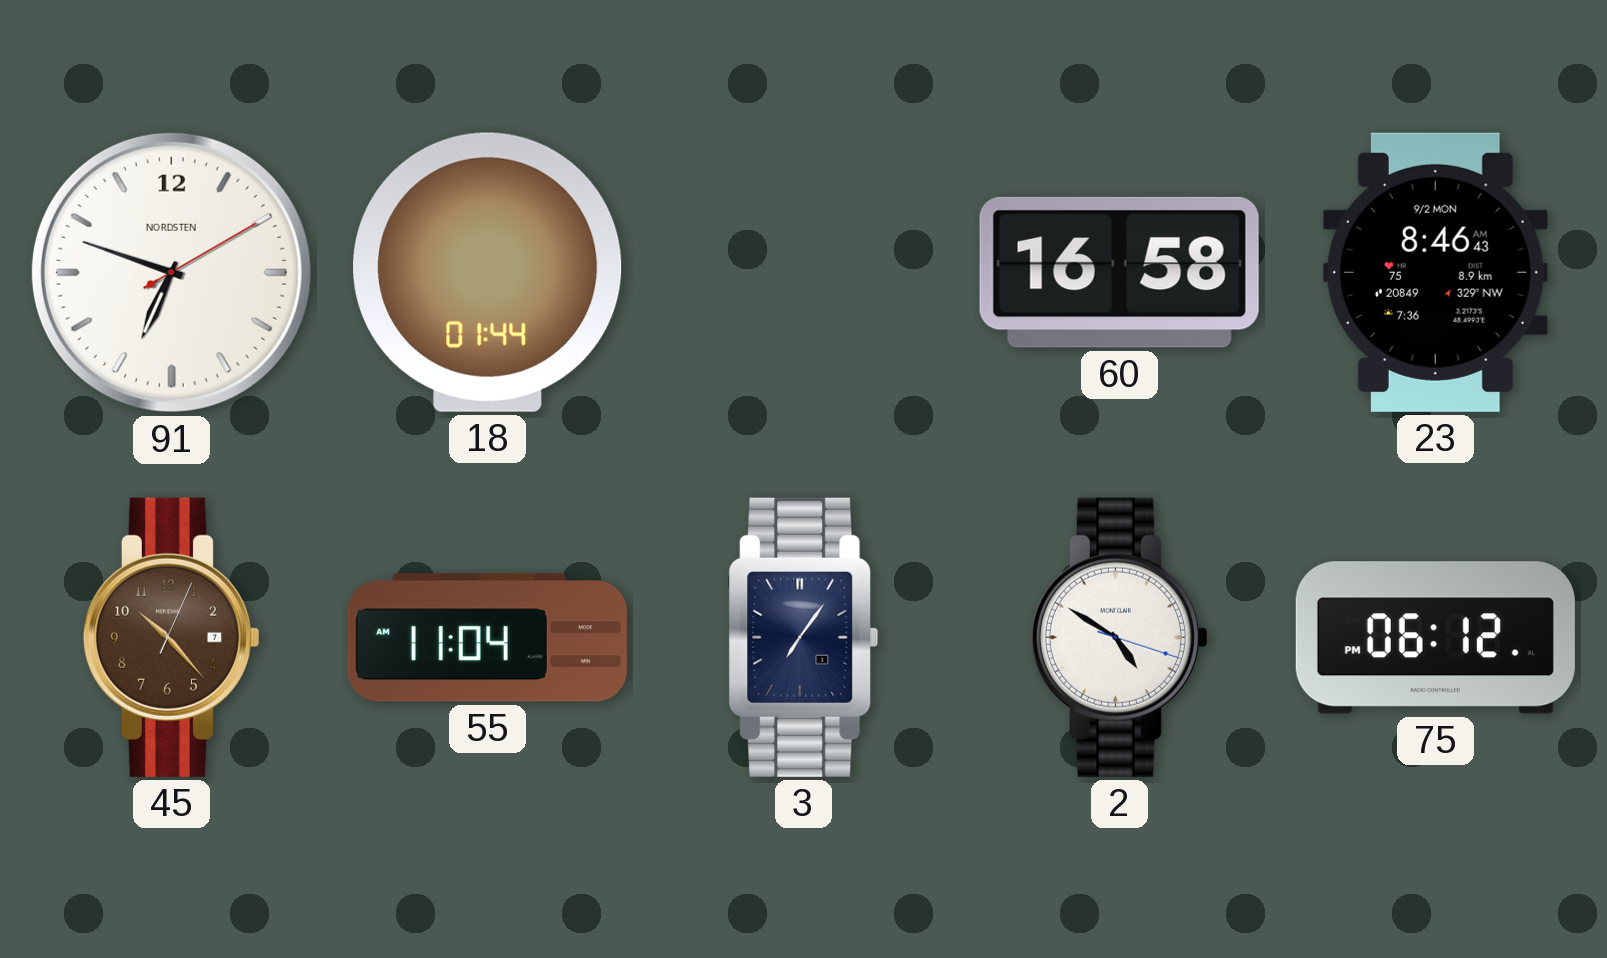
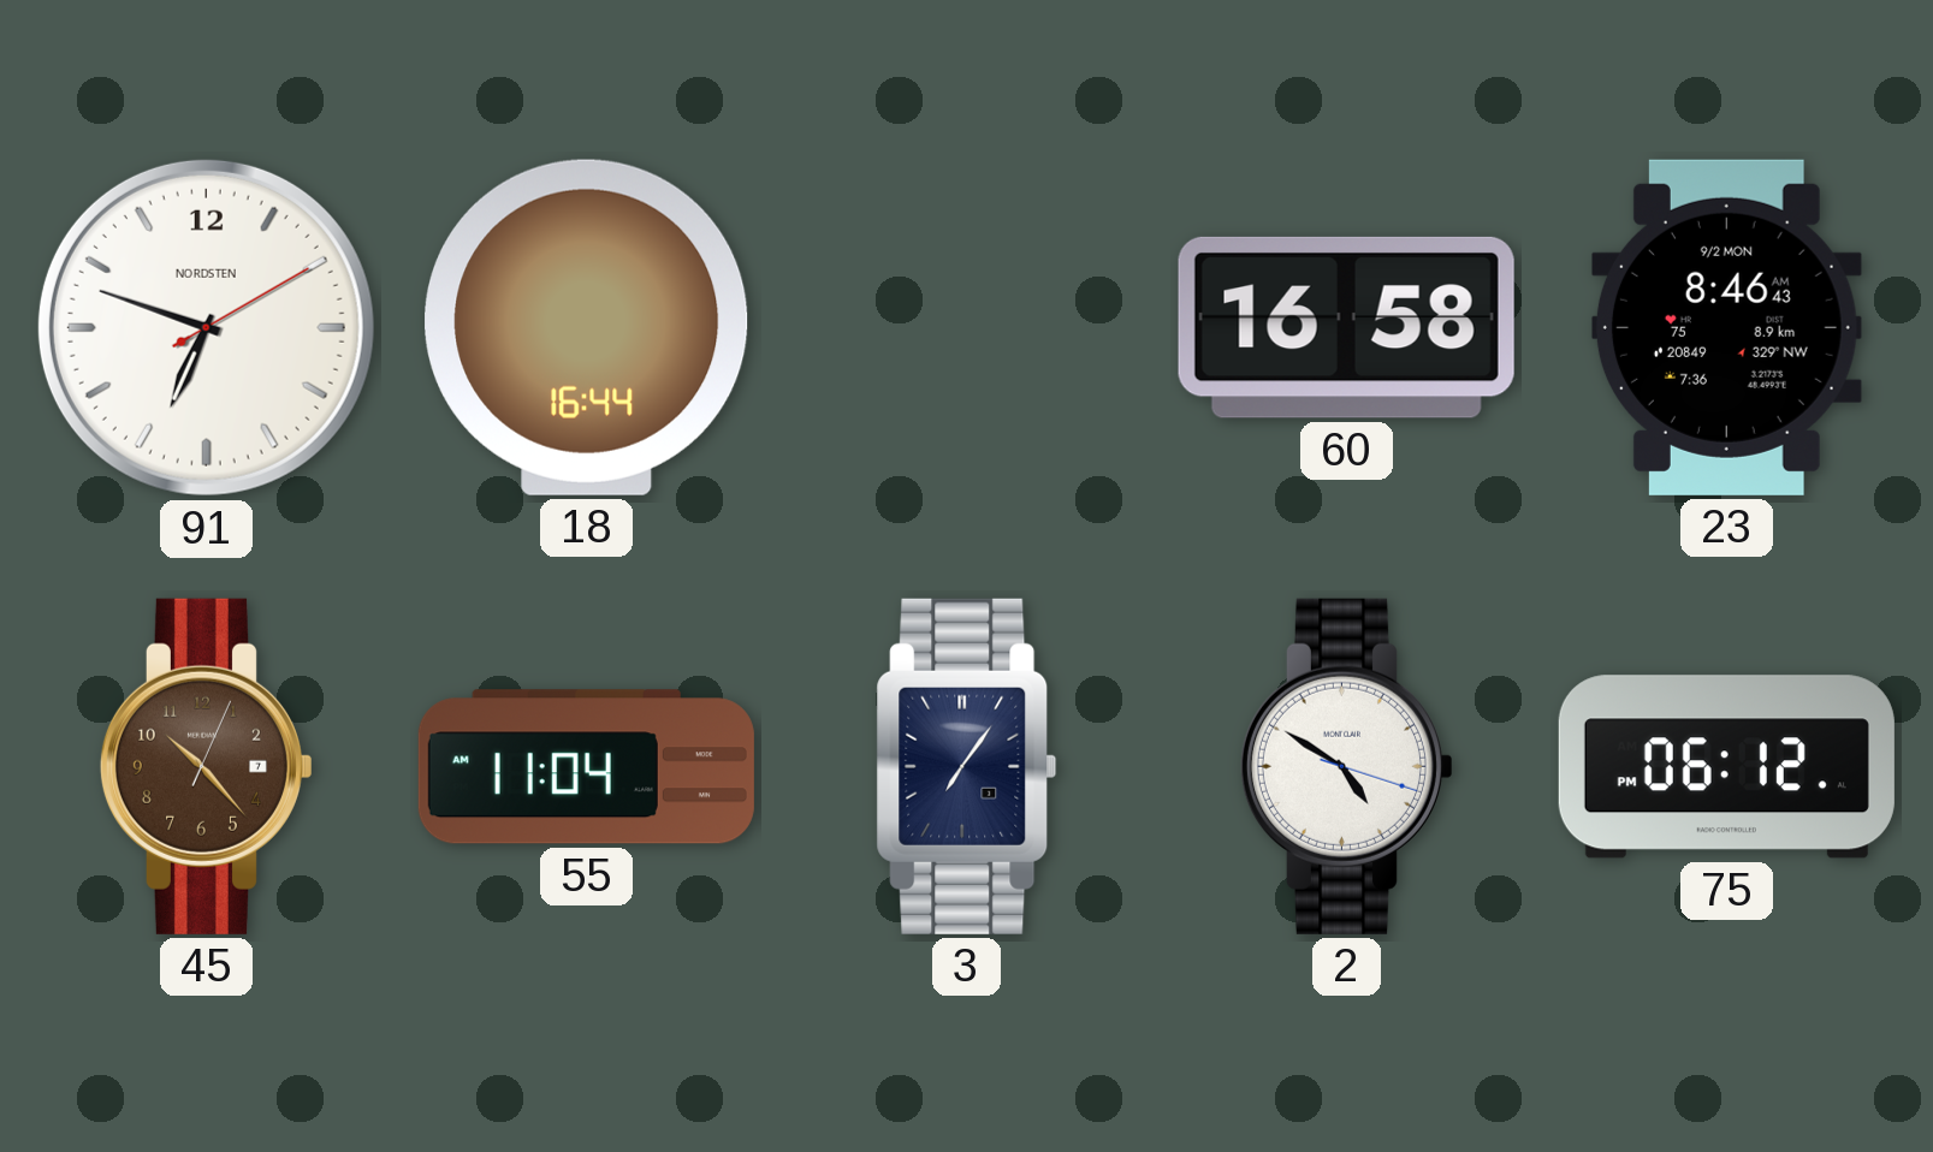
18: 01:44 -> 16:44
